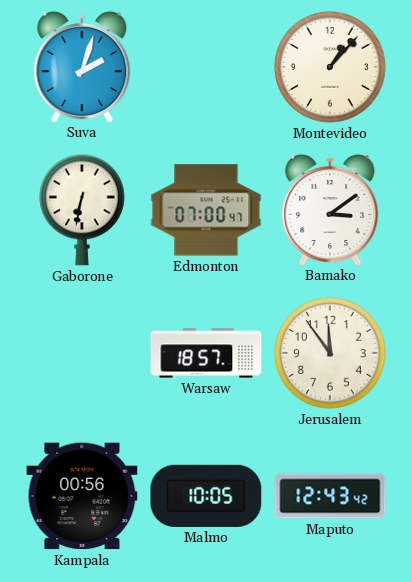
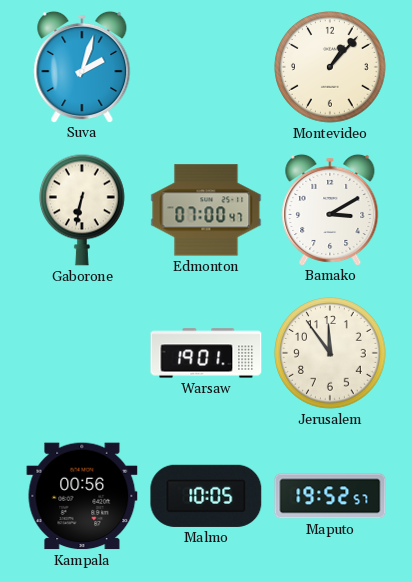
Bamako: 3:09 -> 3:10
Warsaw: 18:57 -> 19:01
Maputo: 12:43 -> 19:52
